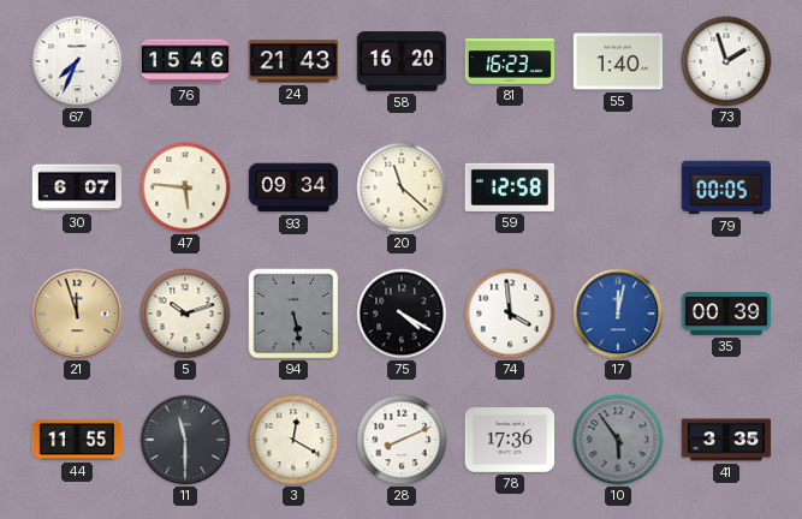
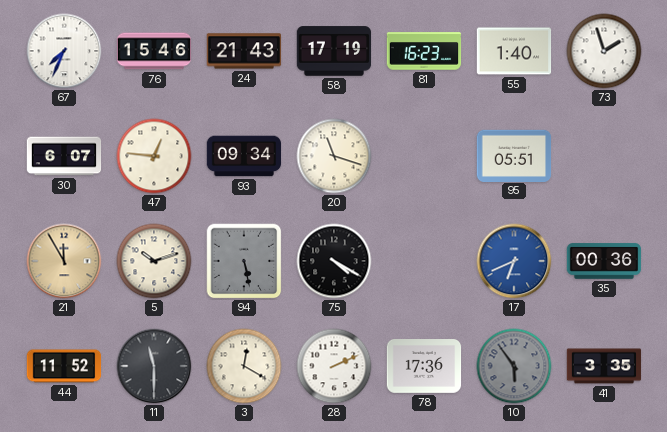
58: 16:20 -> 17:19
47: 5:46 -> 12:46
20: 11:22 -> 11:18
59: 12:58 -> none
95: none -> 05:51
79: 00:05 -> none
21: 11:57 -> 11:55
74: 3:59 -> none
17: 12:02 -> 6:41
35: 00:39 -> 00:36
44: 11:55 -> 11:52
28: 8:11 -> 2:11
